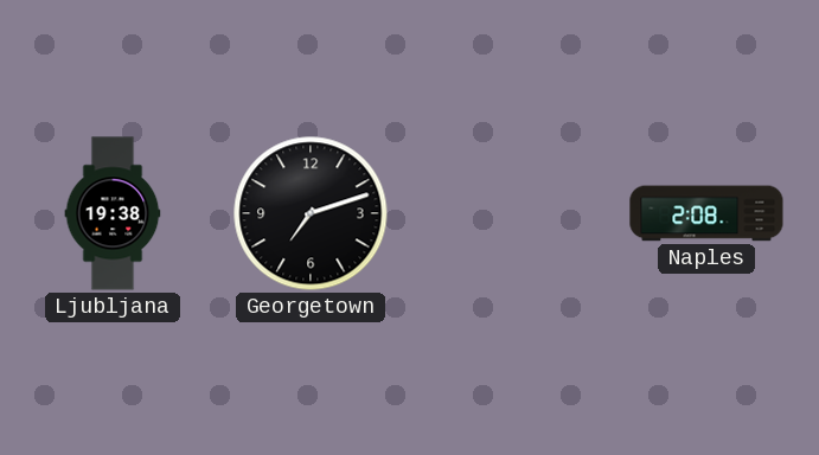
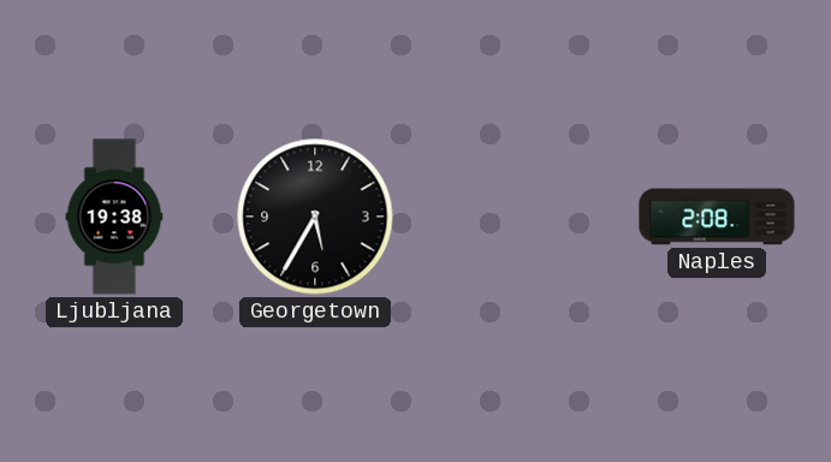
Georgetown: 7:12 -> 5:35
